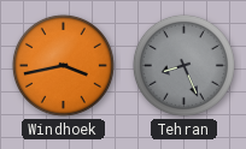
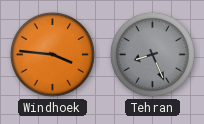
Windhoek: 3:43 -> 3:46
